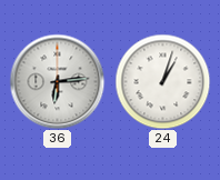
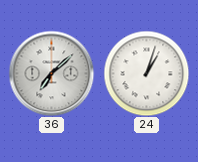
36: 6:14 -> 7:08
